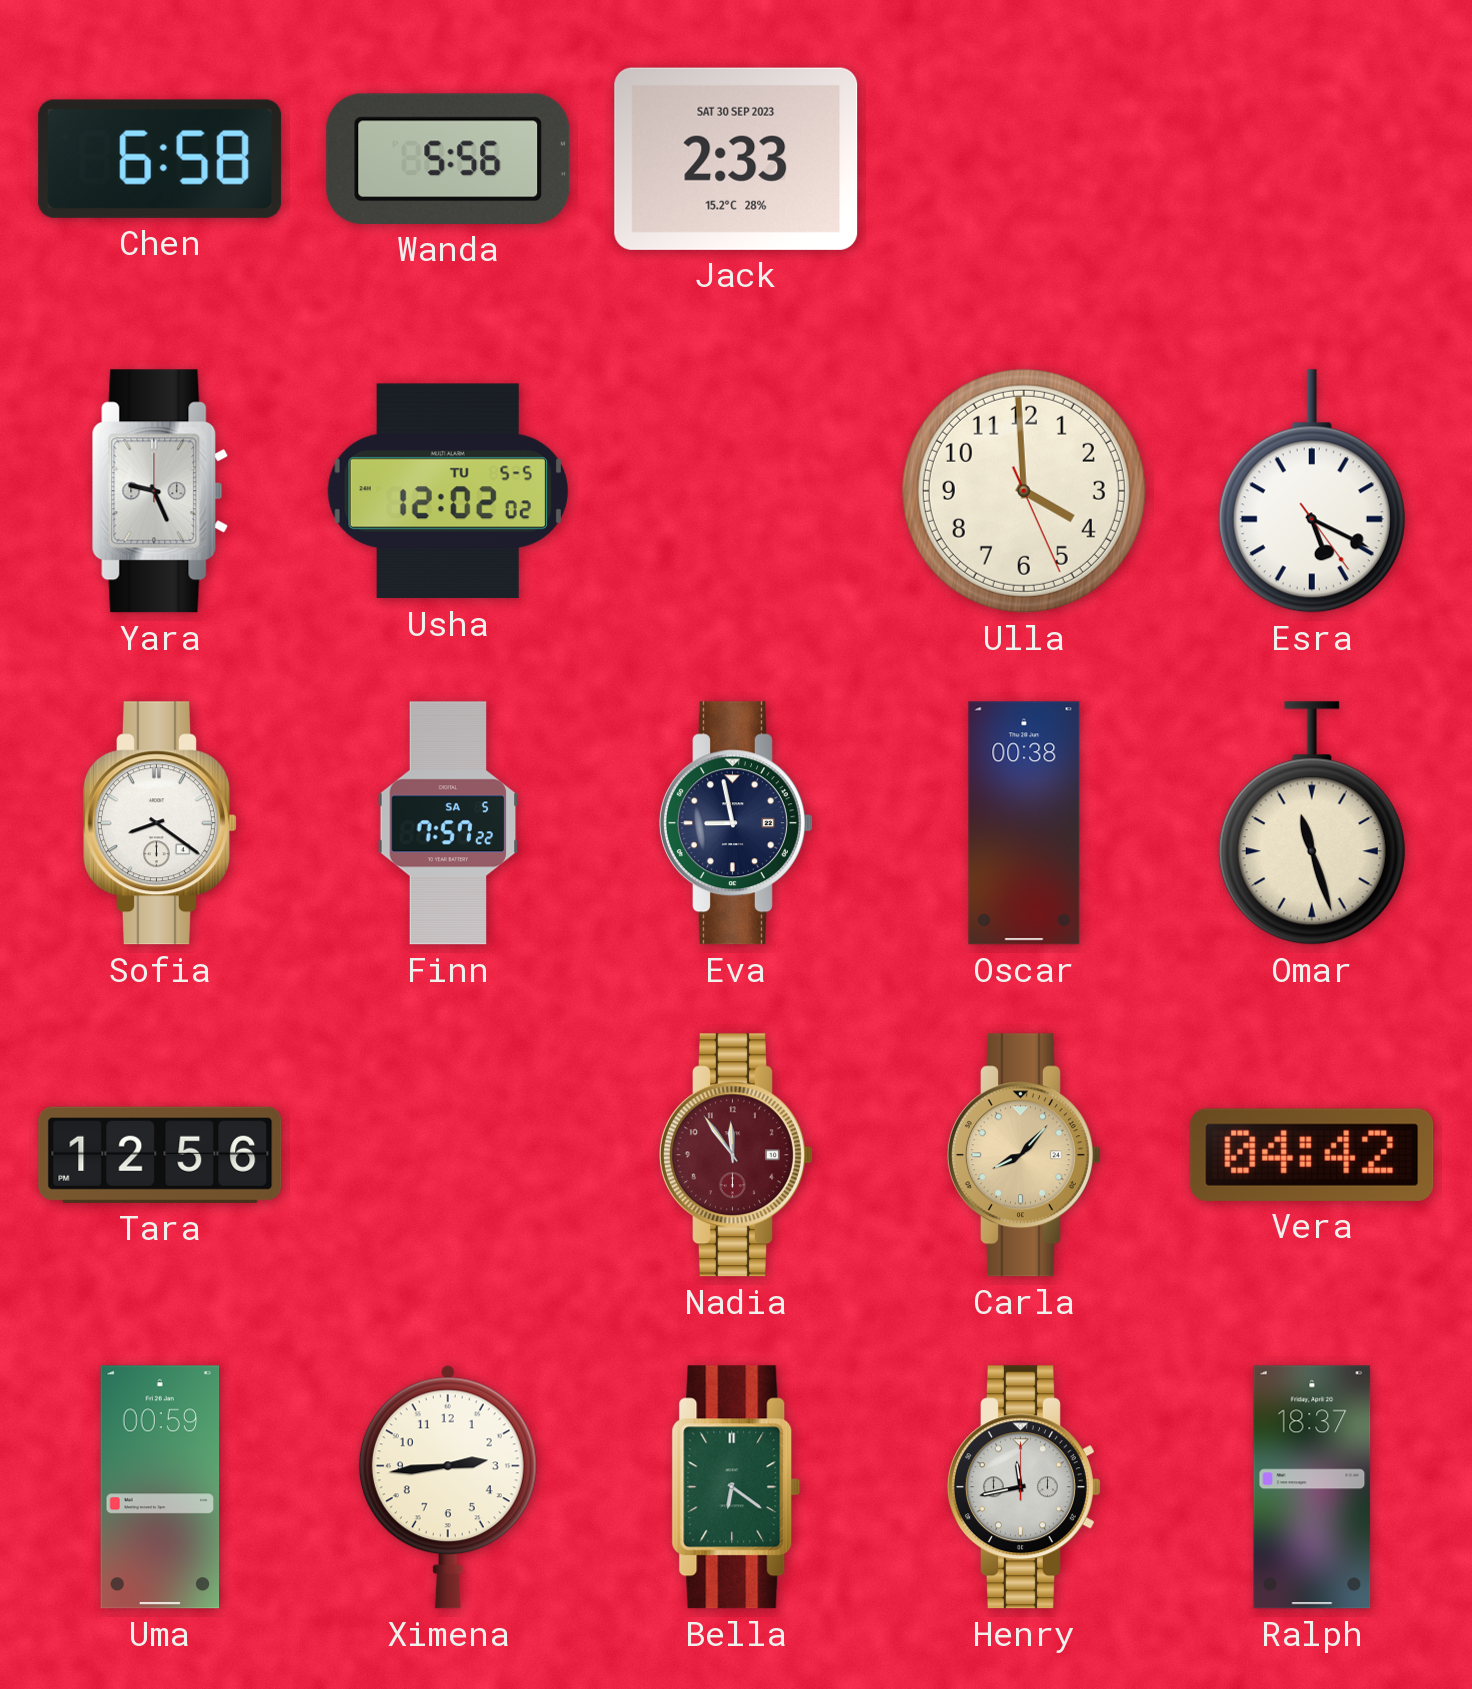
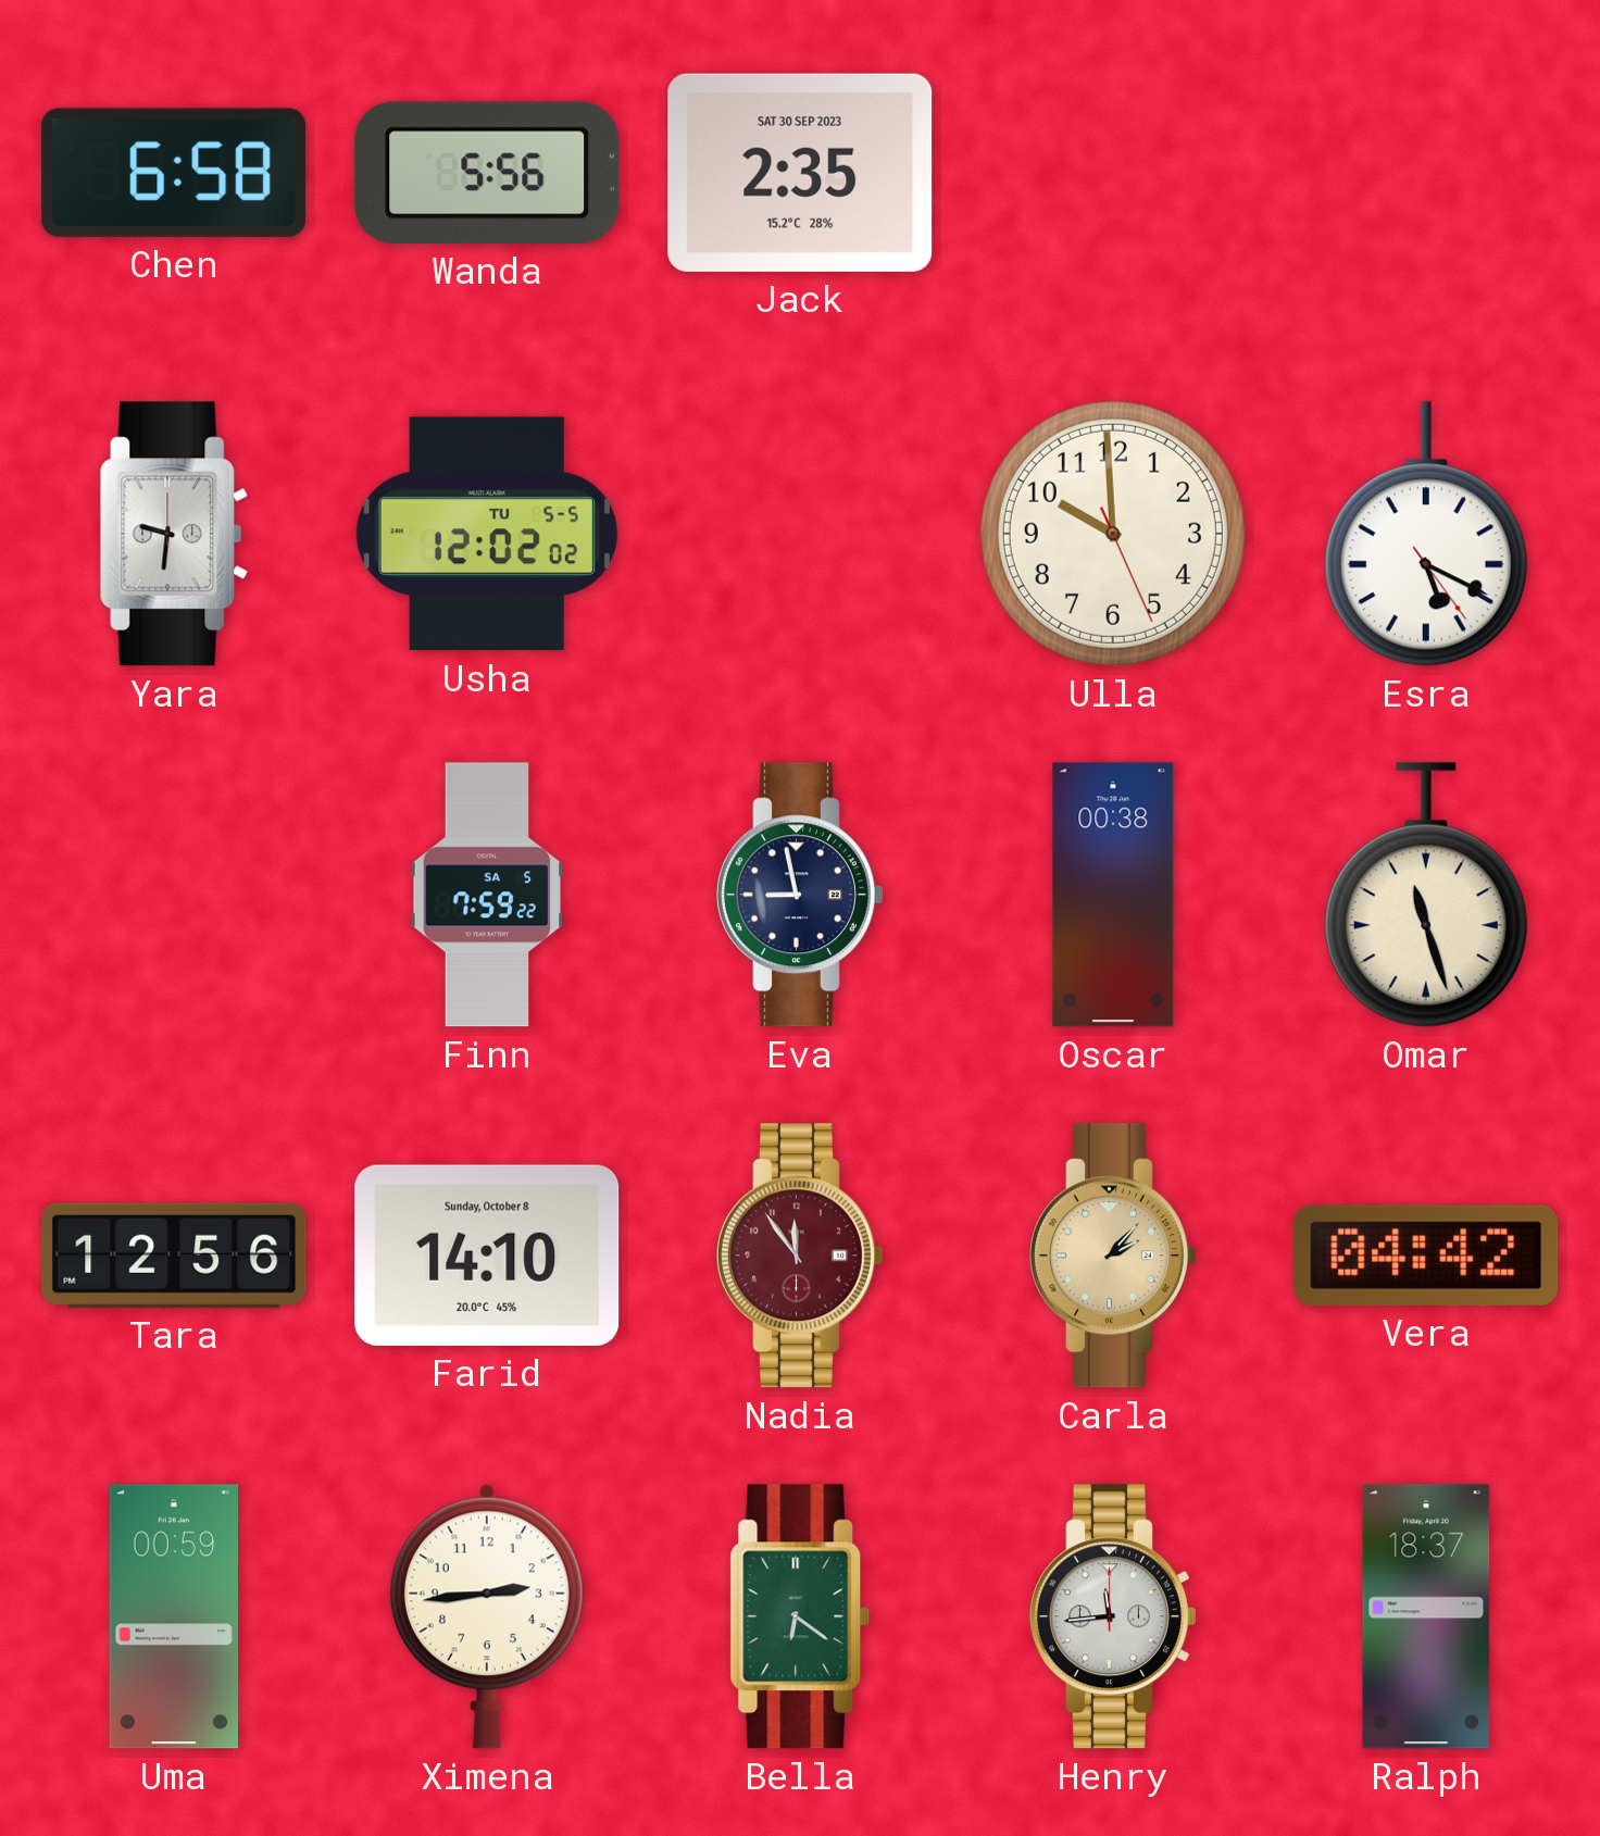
Jack: 2:33 -> 2:35
Yara: 9:26 -> 9:31
Ulla: 3:59 -> 9:59
Sofia: 8:21 -> none
Finn: 7:57 -> 7:59
Farid: none -> 14:10
Carla: 8:07 -> 2:07
Henry: 11:43 -> 11:44
